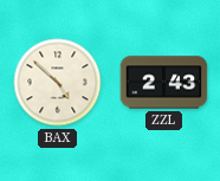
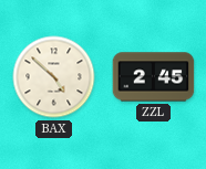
ZZL: 2:43 -> 2:45
